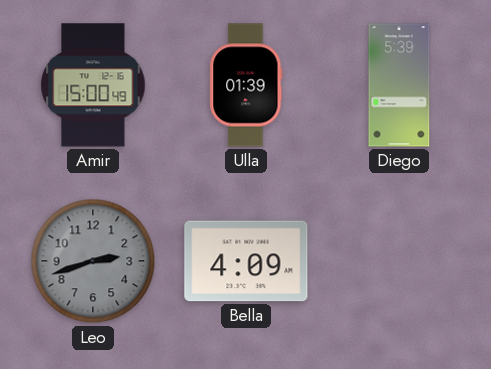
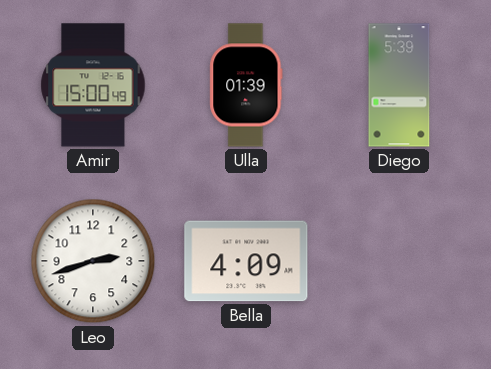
Leo dial: grey -> white
